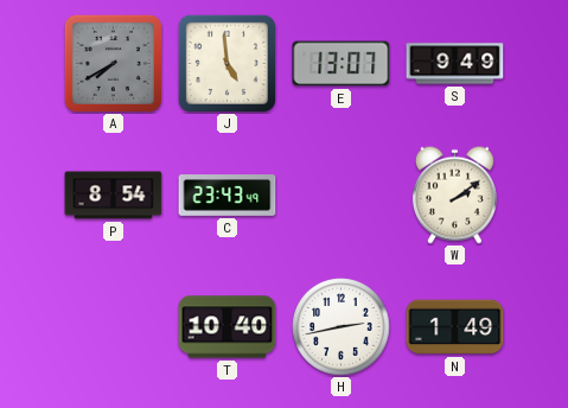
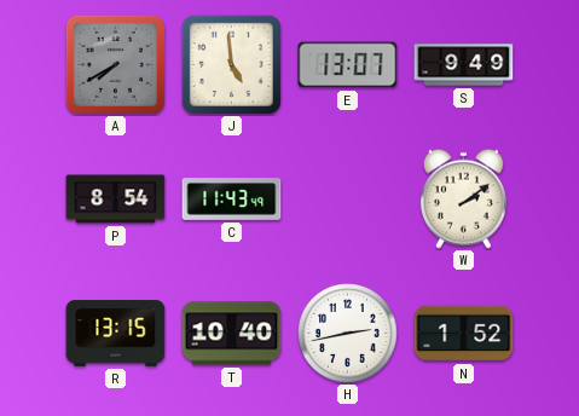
C: 23:43 -> 11:43
R: none -> 13:15
N: 1:49 -> 1:52
